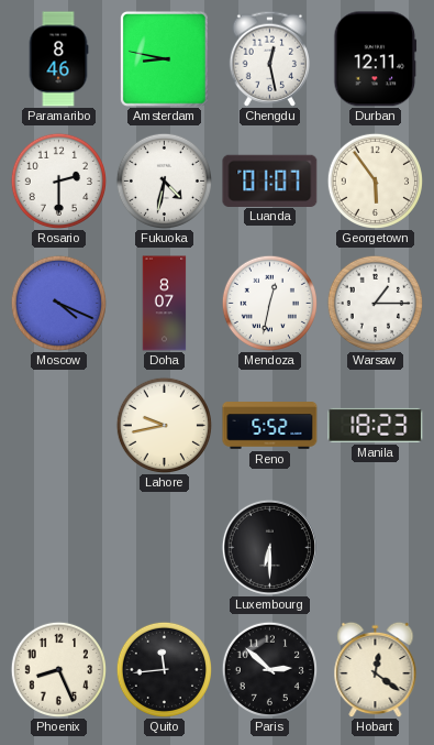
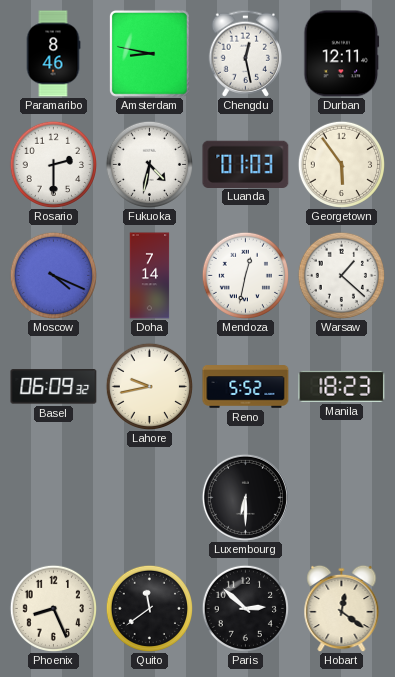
Luanda: 01:07 -> 01:03
Doha: 8:07 -> 7:14
Warsaw: 1:15 -> 1:22
Basel: none -> 06:09
Quito: 11:44 -> 11:39
